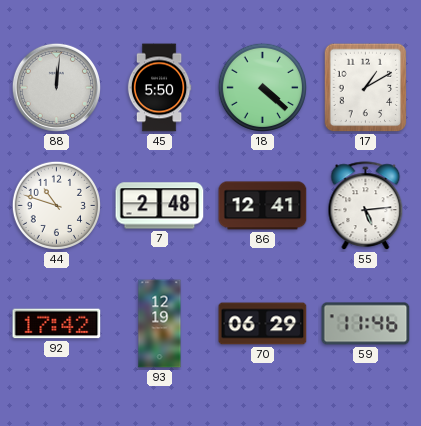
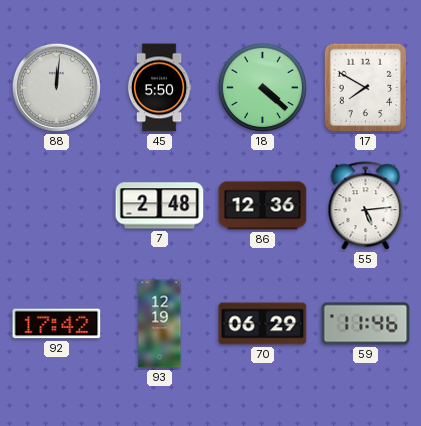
17: 1:10 -> 7:50
44: 10:48 -> none
86: 12:41 -> 12:36
